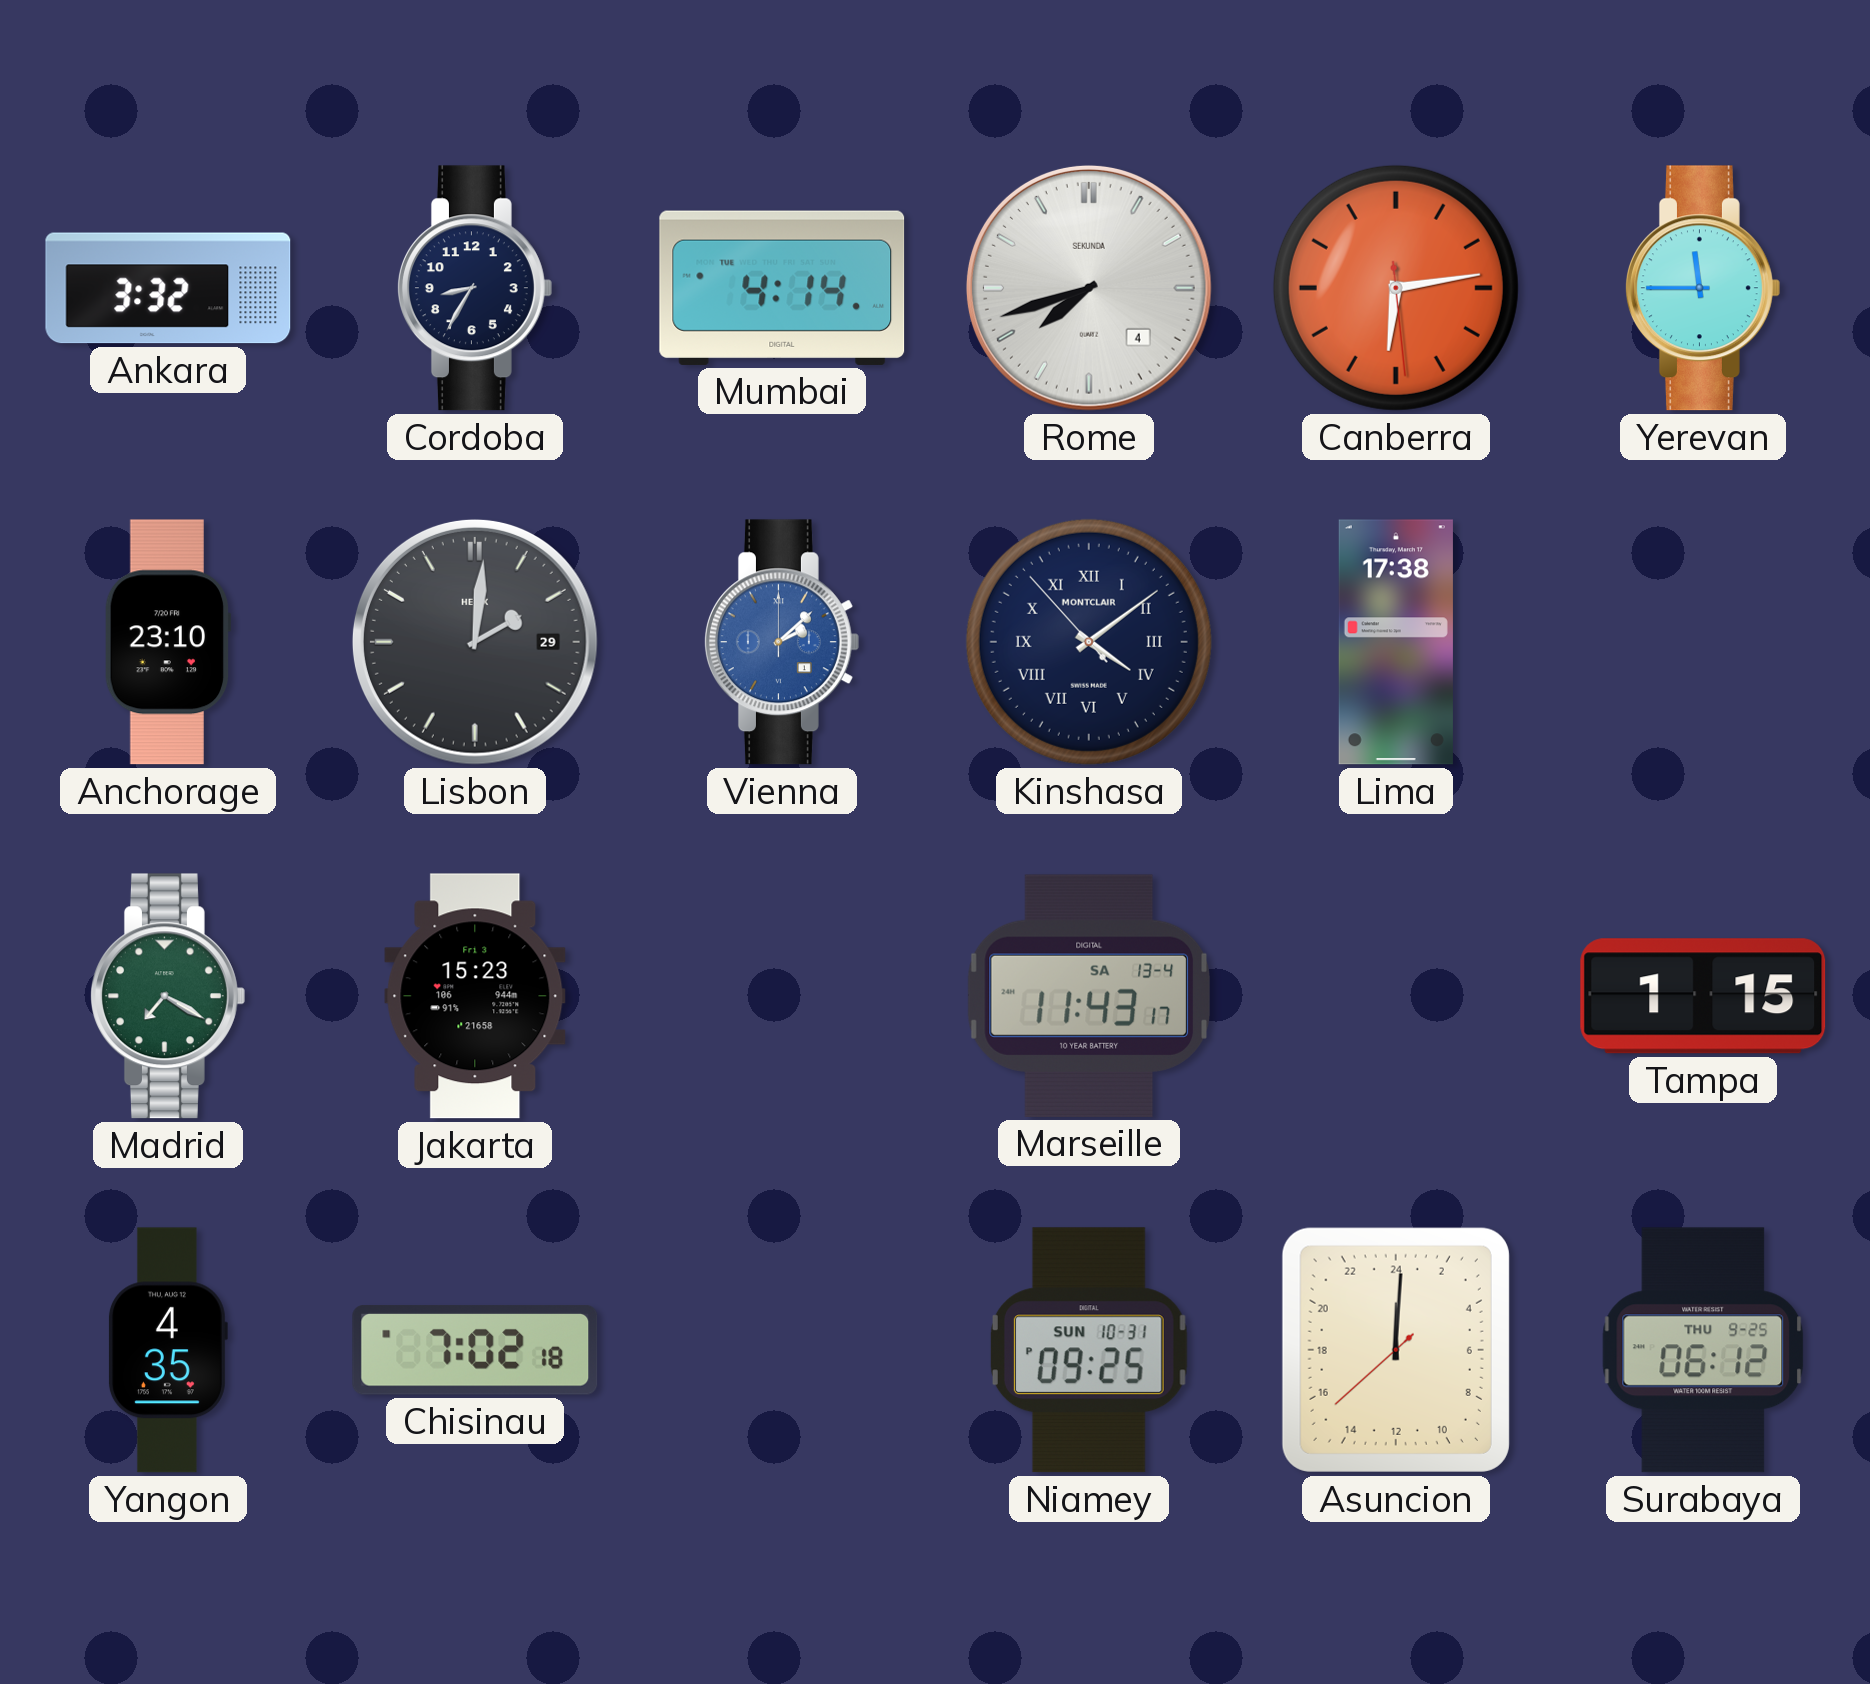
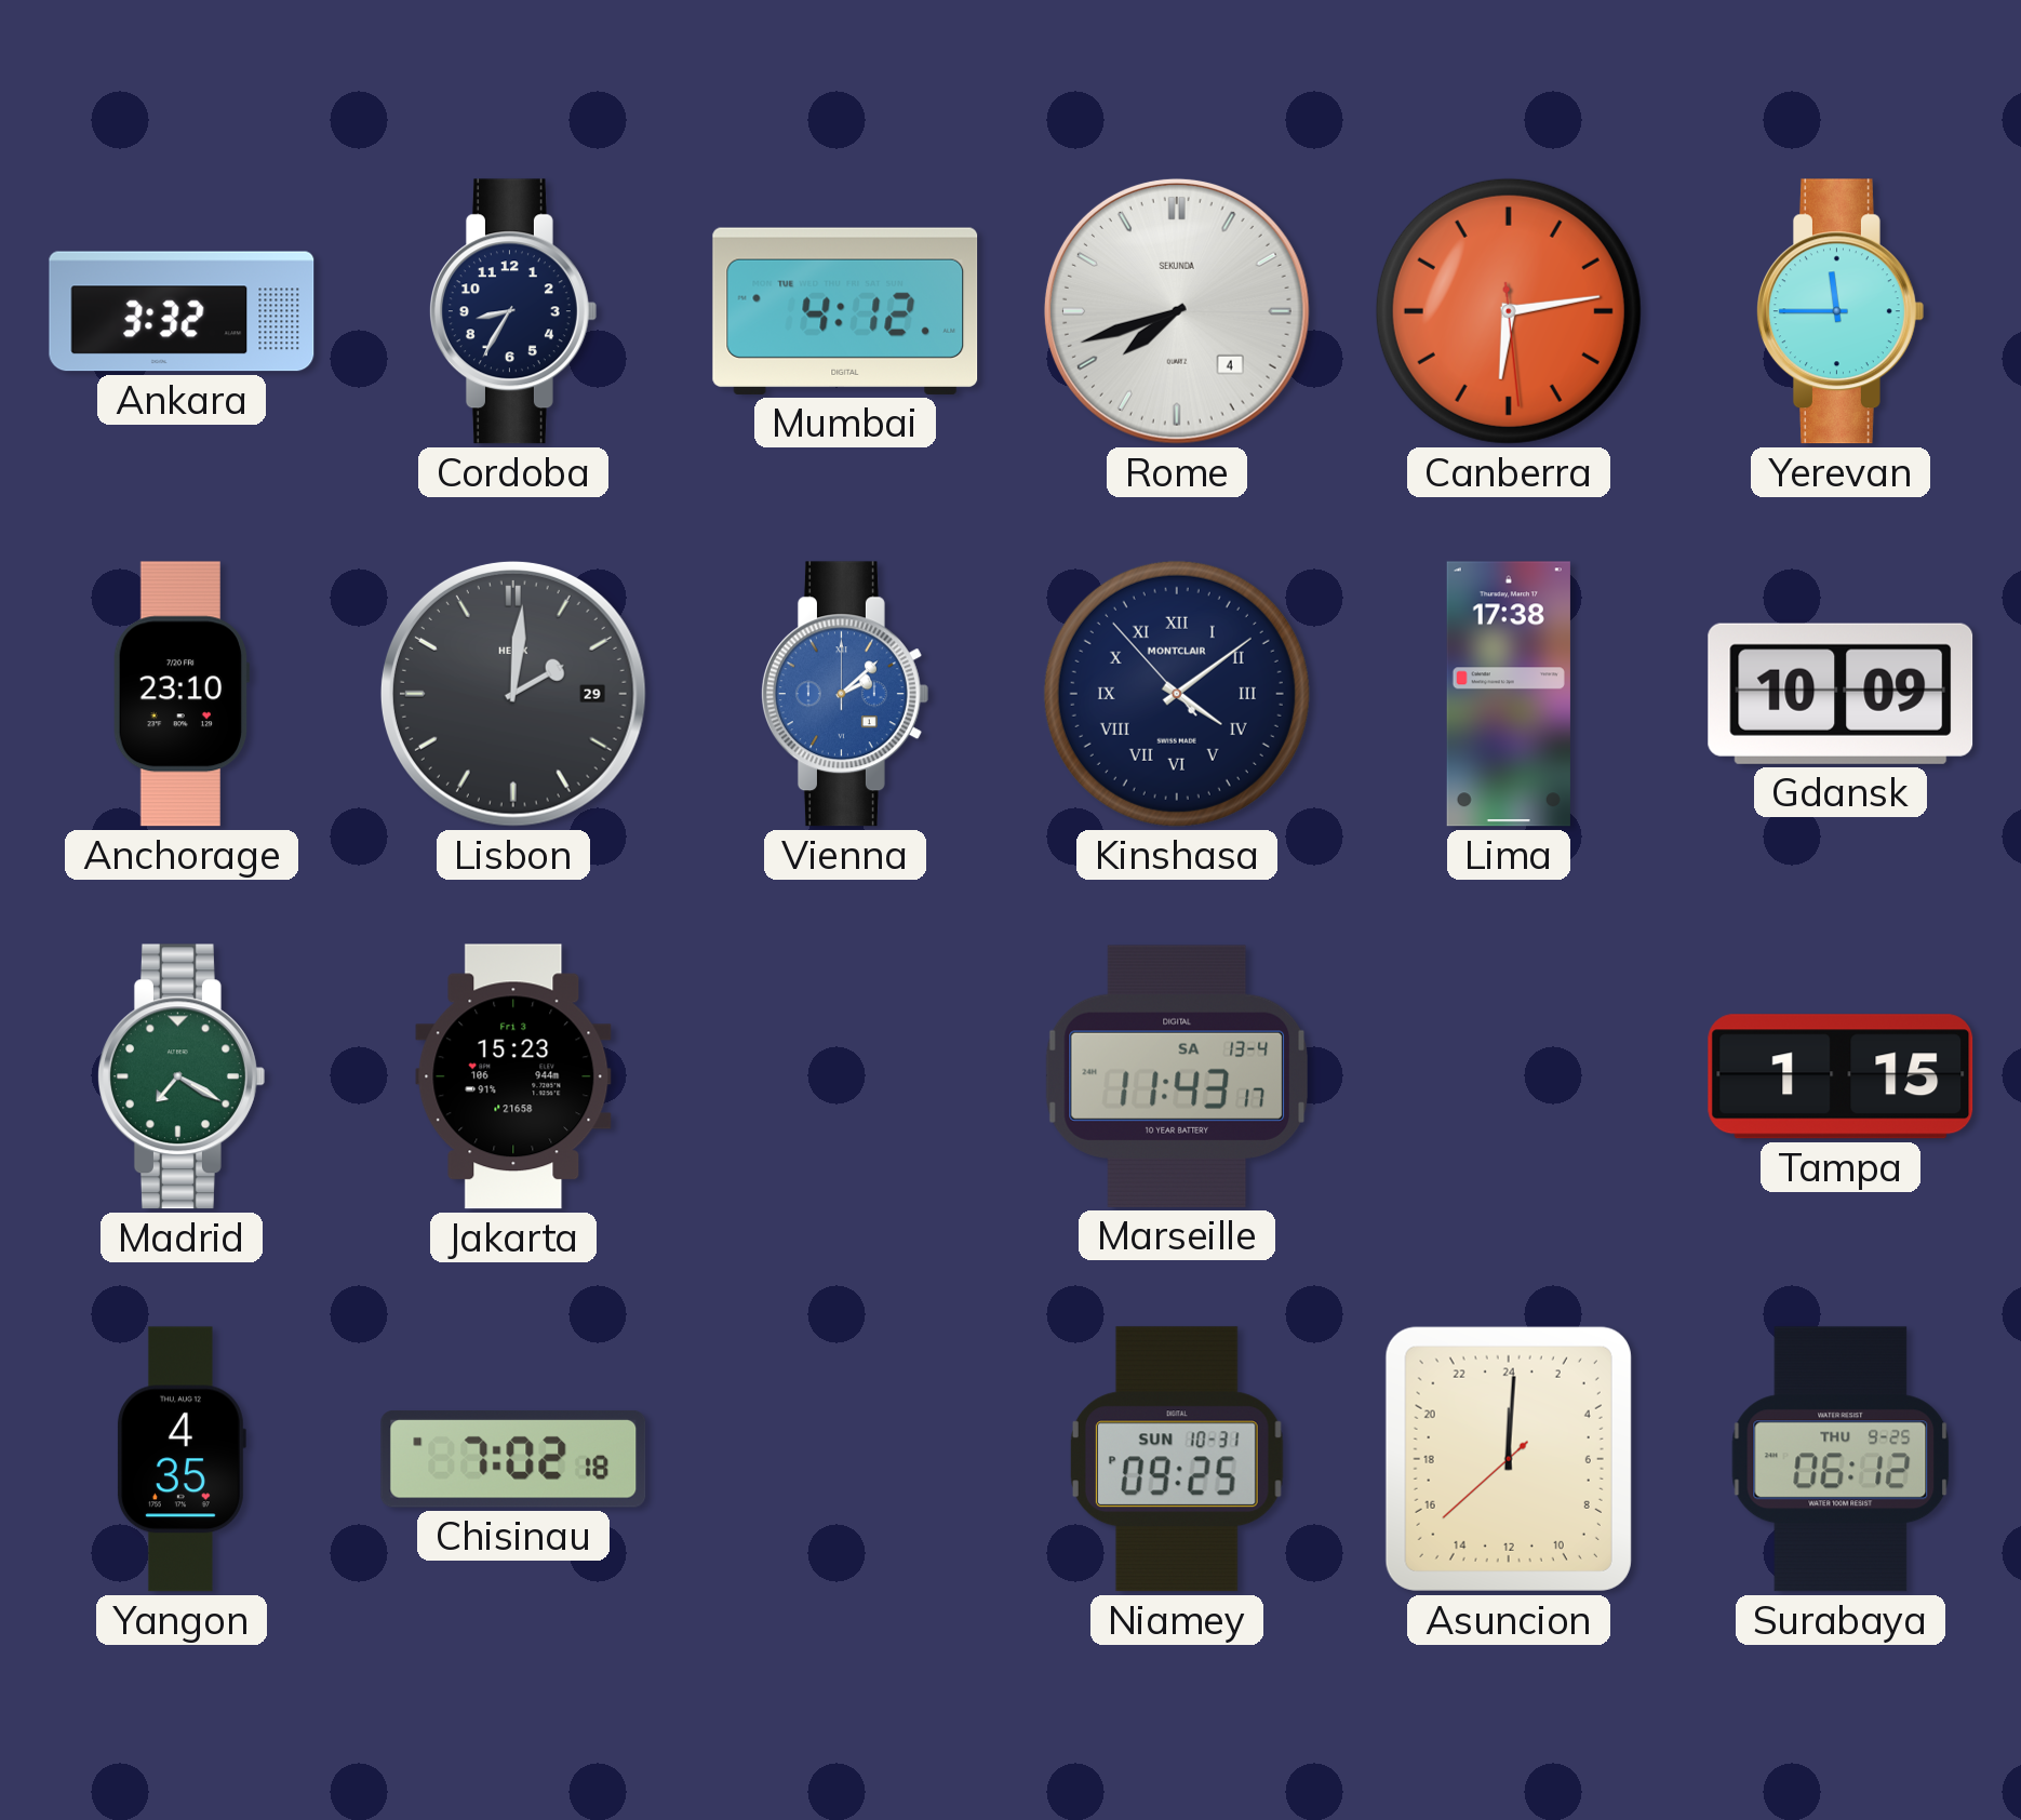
Mumbai: 4:14 -> 4:12
Gdansk: none -> 10:09
